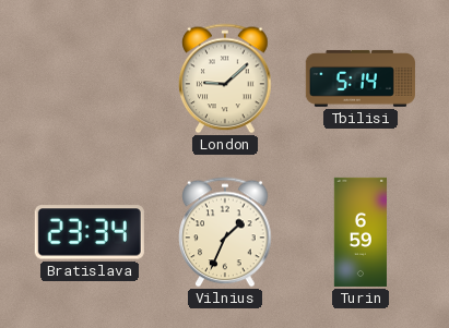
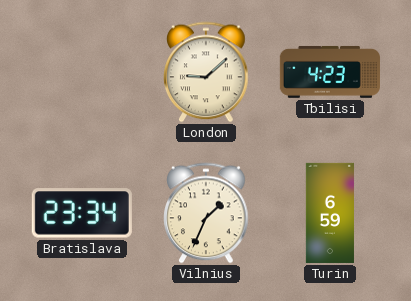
Tbilisi: 5:14 -> 4:23
